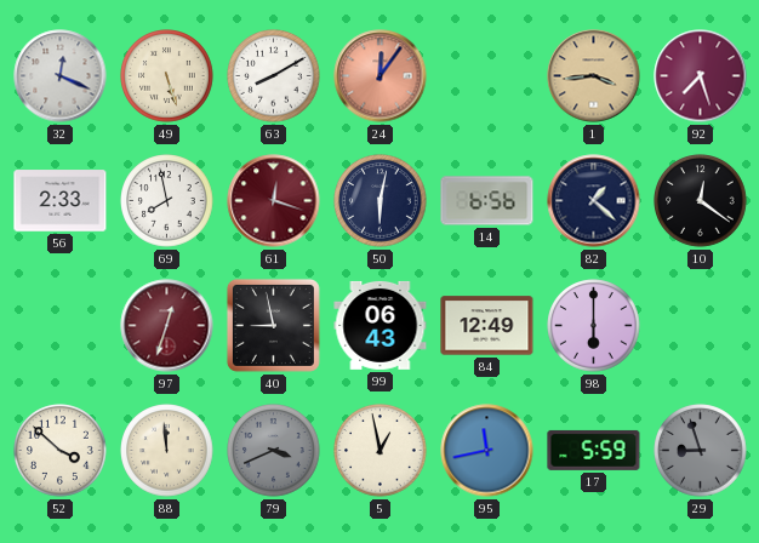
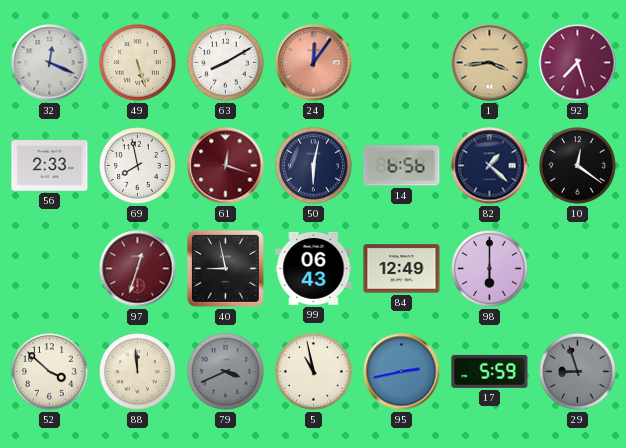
5: 12:58 -> 10:58
95: 11:43 -> 2:43
